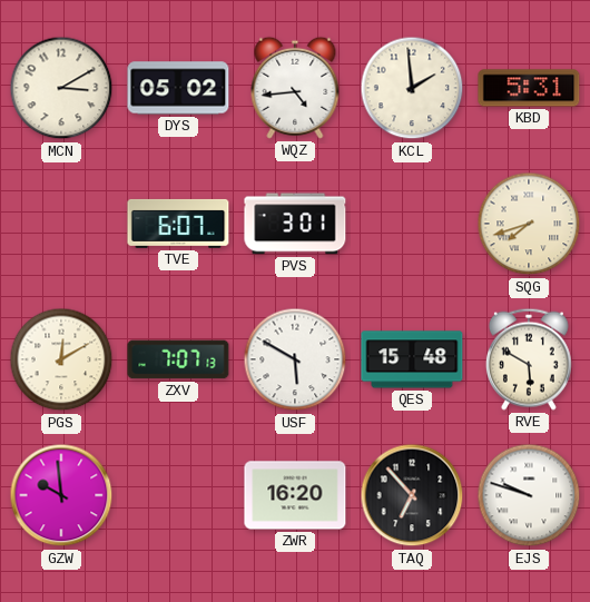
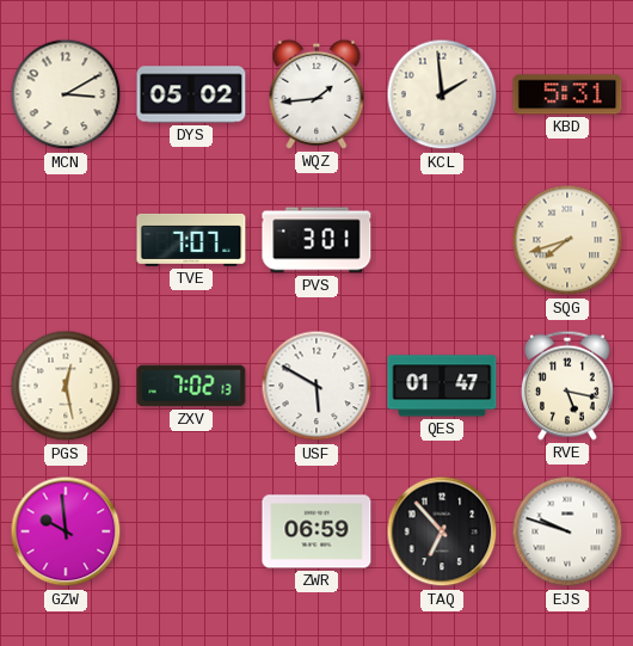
WQZ: 4:44 -> 1:44
TVE: 6:07 -> 7:07
PGS: 12:10 -> 12:28
ZXV: 7:07 -> 7:02
QES: 15:48 -> 01:47
RVE: 5:50 -> 5:17
ZWR: 16:20 -> 06:59
